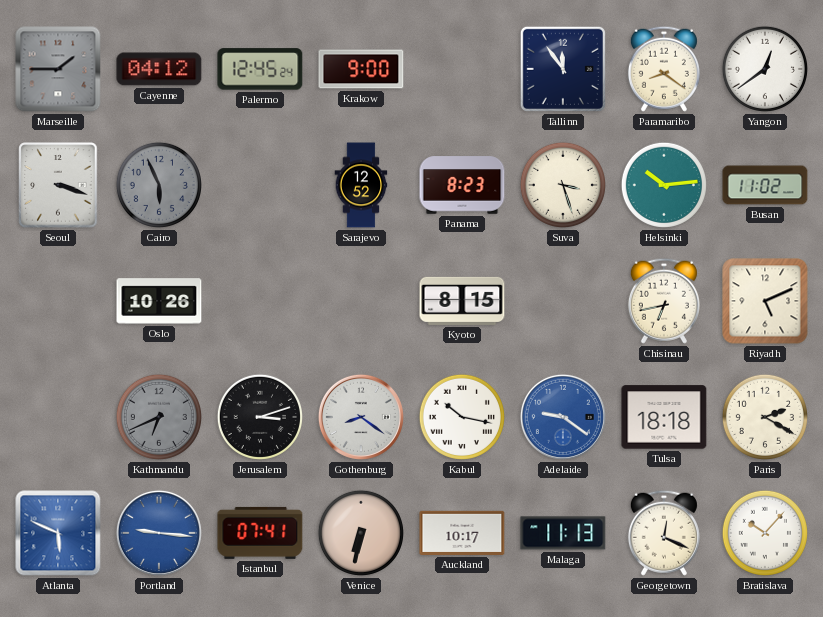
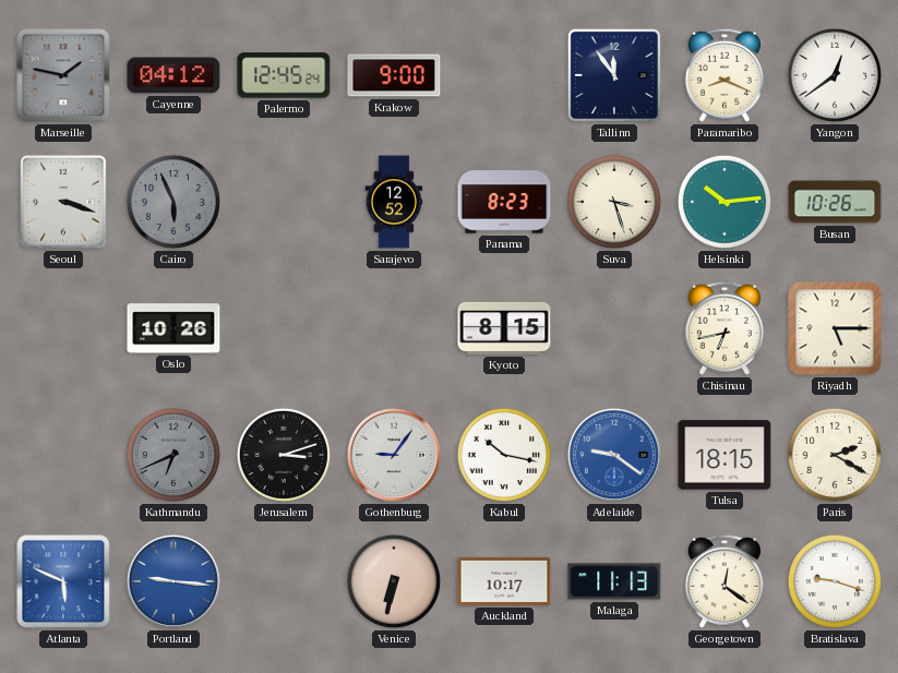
Marseille: 1:45 -> 1:47
Paramaribo: 8:21 -> 8:19
Busan: 11:02 -> 10:26
Riyadh: 5:11 -> 5:15
Gothenburg: 8:21 -> 9:06
Tulsa: 18:18 -> 18:15
Istanbul: 07:41 -> none
Georgetown: 12:19 -> 12:21
Bratislava: 10:07 -> 9:18
